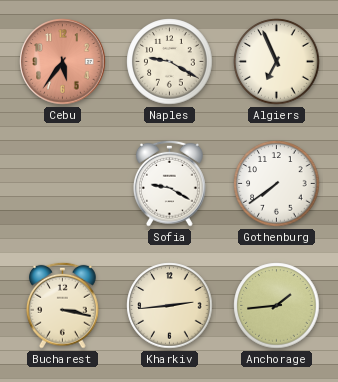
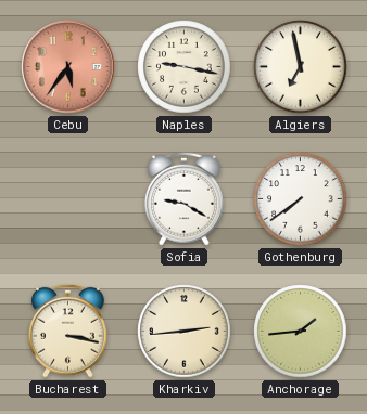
Naples: 9:20 -> 9:17
Algiers: 6:56 -> 6:58
